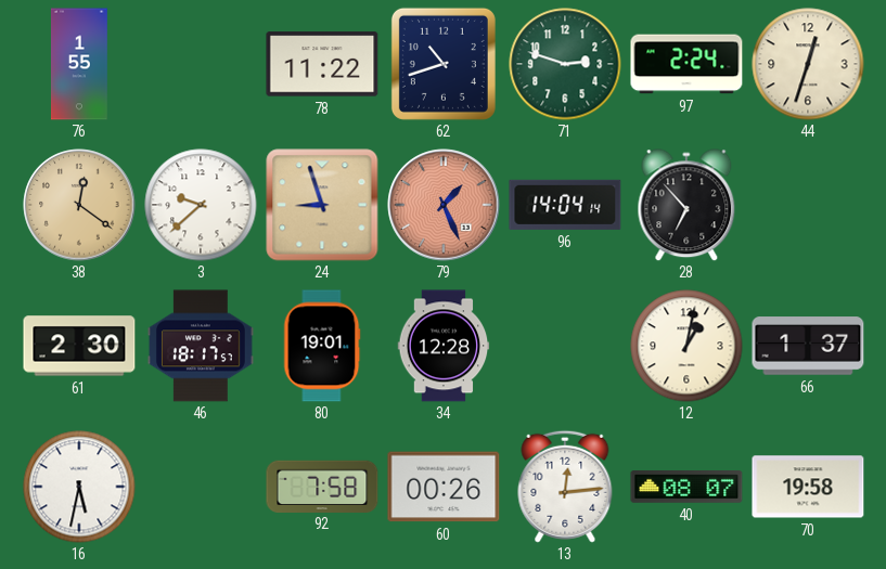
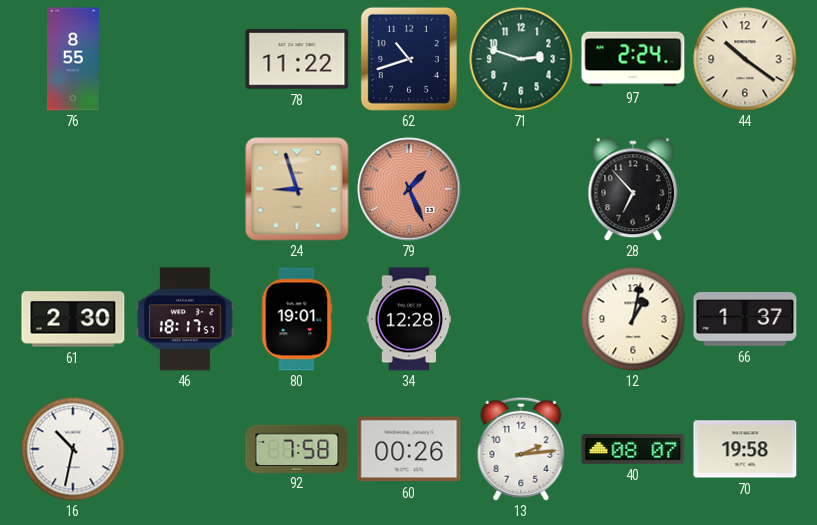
76: 1:55 -> 8:55
44: 12:33 -> 10:21
38: 12:21 -> none
3: 9:38 -> none
96: 14:04 -> none
16: 5:32 -> 10:32
13: 12:14 -> 2:14
